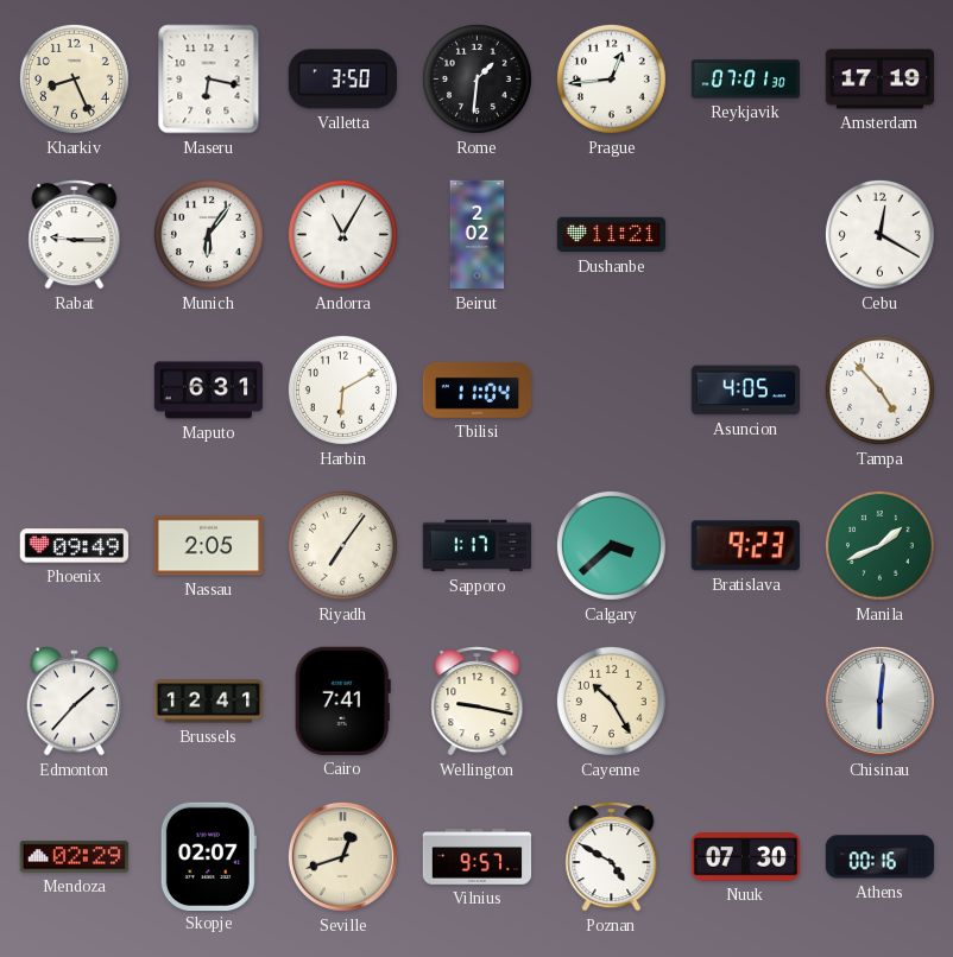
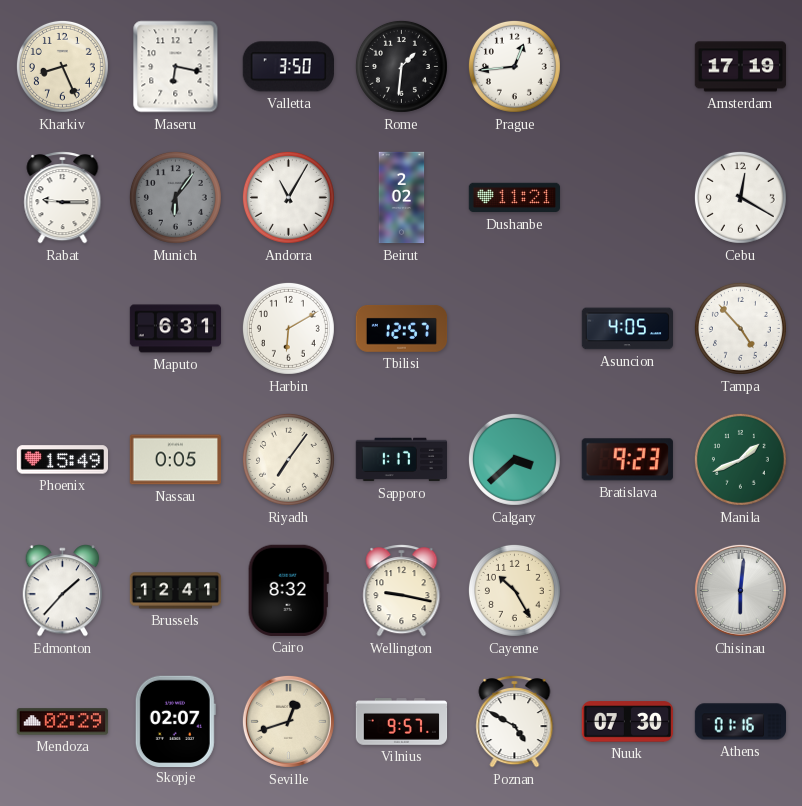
Reykjavik: 07:01 -> none
Munich dial: white -> grey
Tbilisi: 11:04 -> 12:57
Phoenix: 09:49 -> 15:49
Nassau: 2:05 -> 0:05
Cairo: 7:41 -> 8:32
Athens: 00:16 -> 01:16
